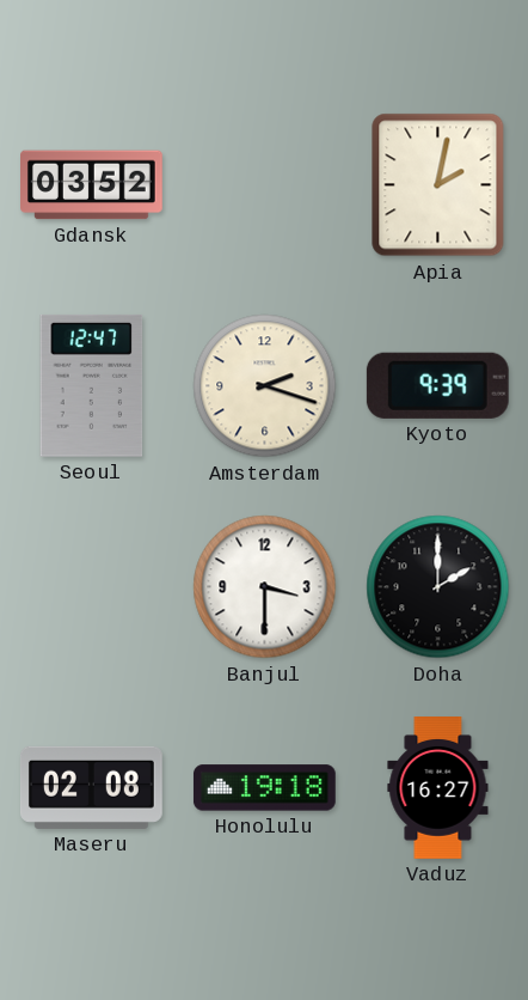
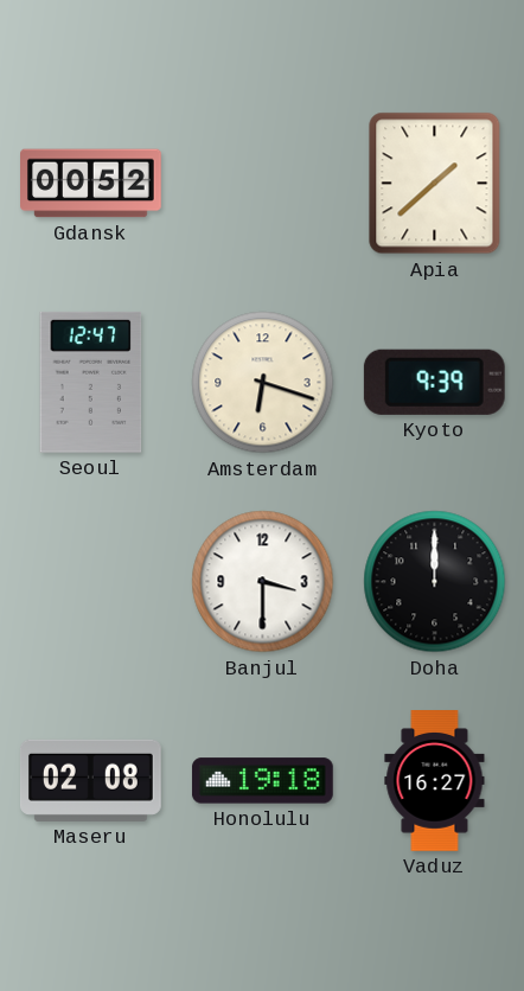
Gdansk: 03:52 -> 00:52
Apia: 2:02 -> 1:38
Amsterdam: 2:18 -> 6:18
Doha: 2:00 -> 12:00
